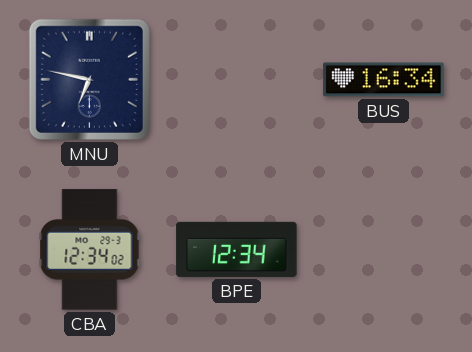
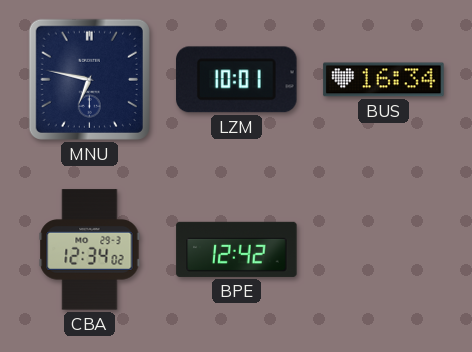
LZM: none -> 10:01
BPE: 12:34 -> 12:42
